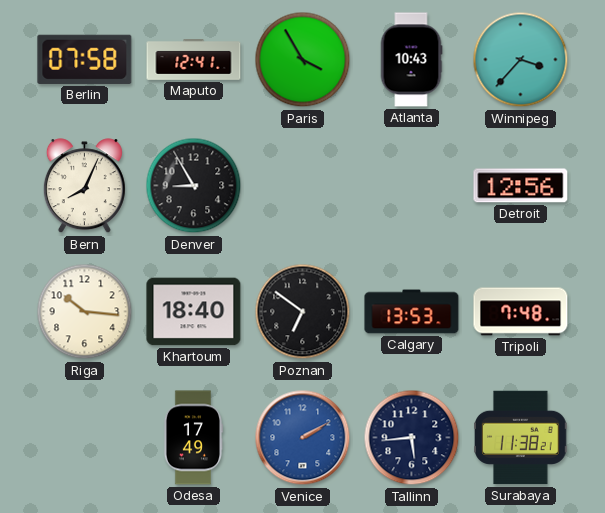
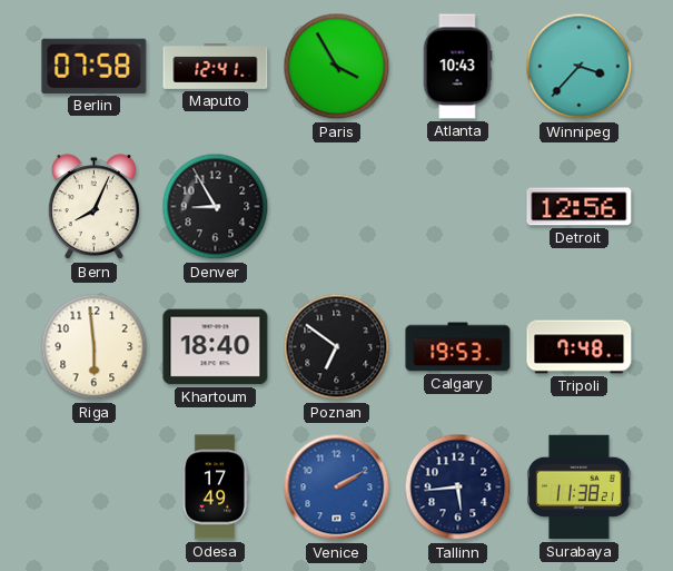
Riga: 10:16 -> 5:59
Calgary: 13:53 -> 19:53
